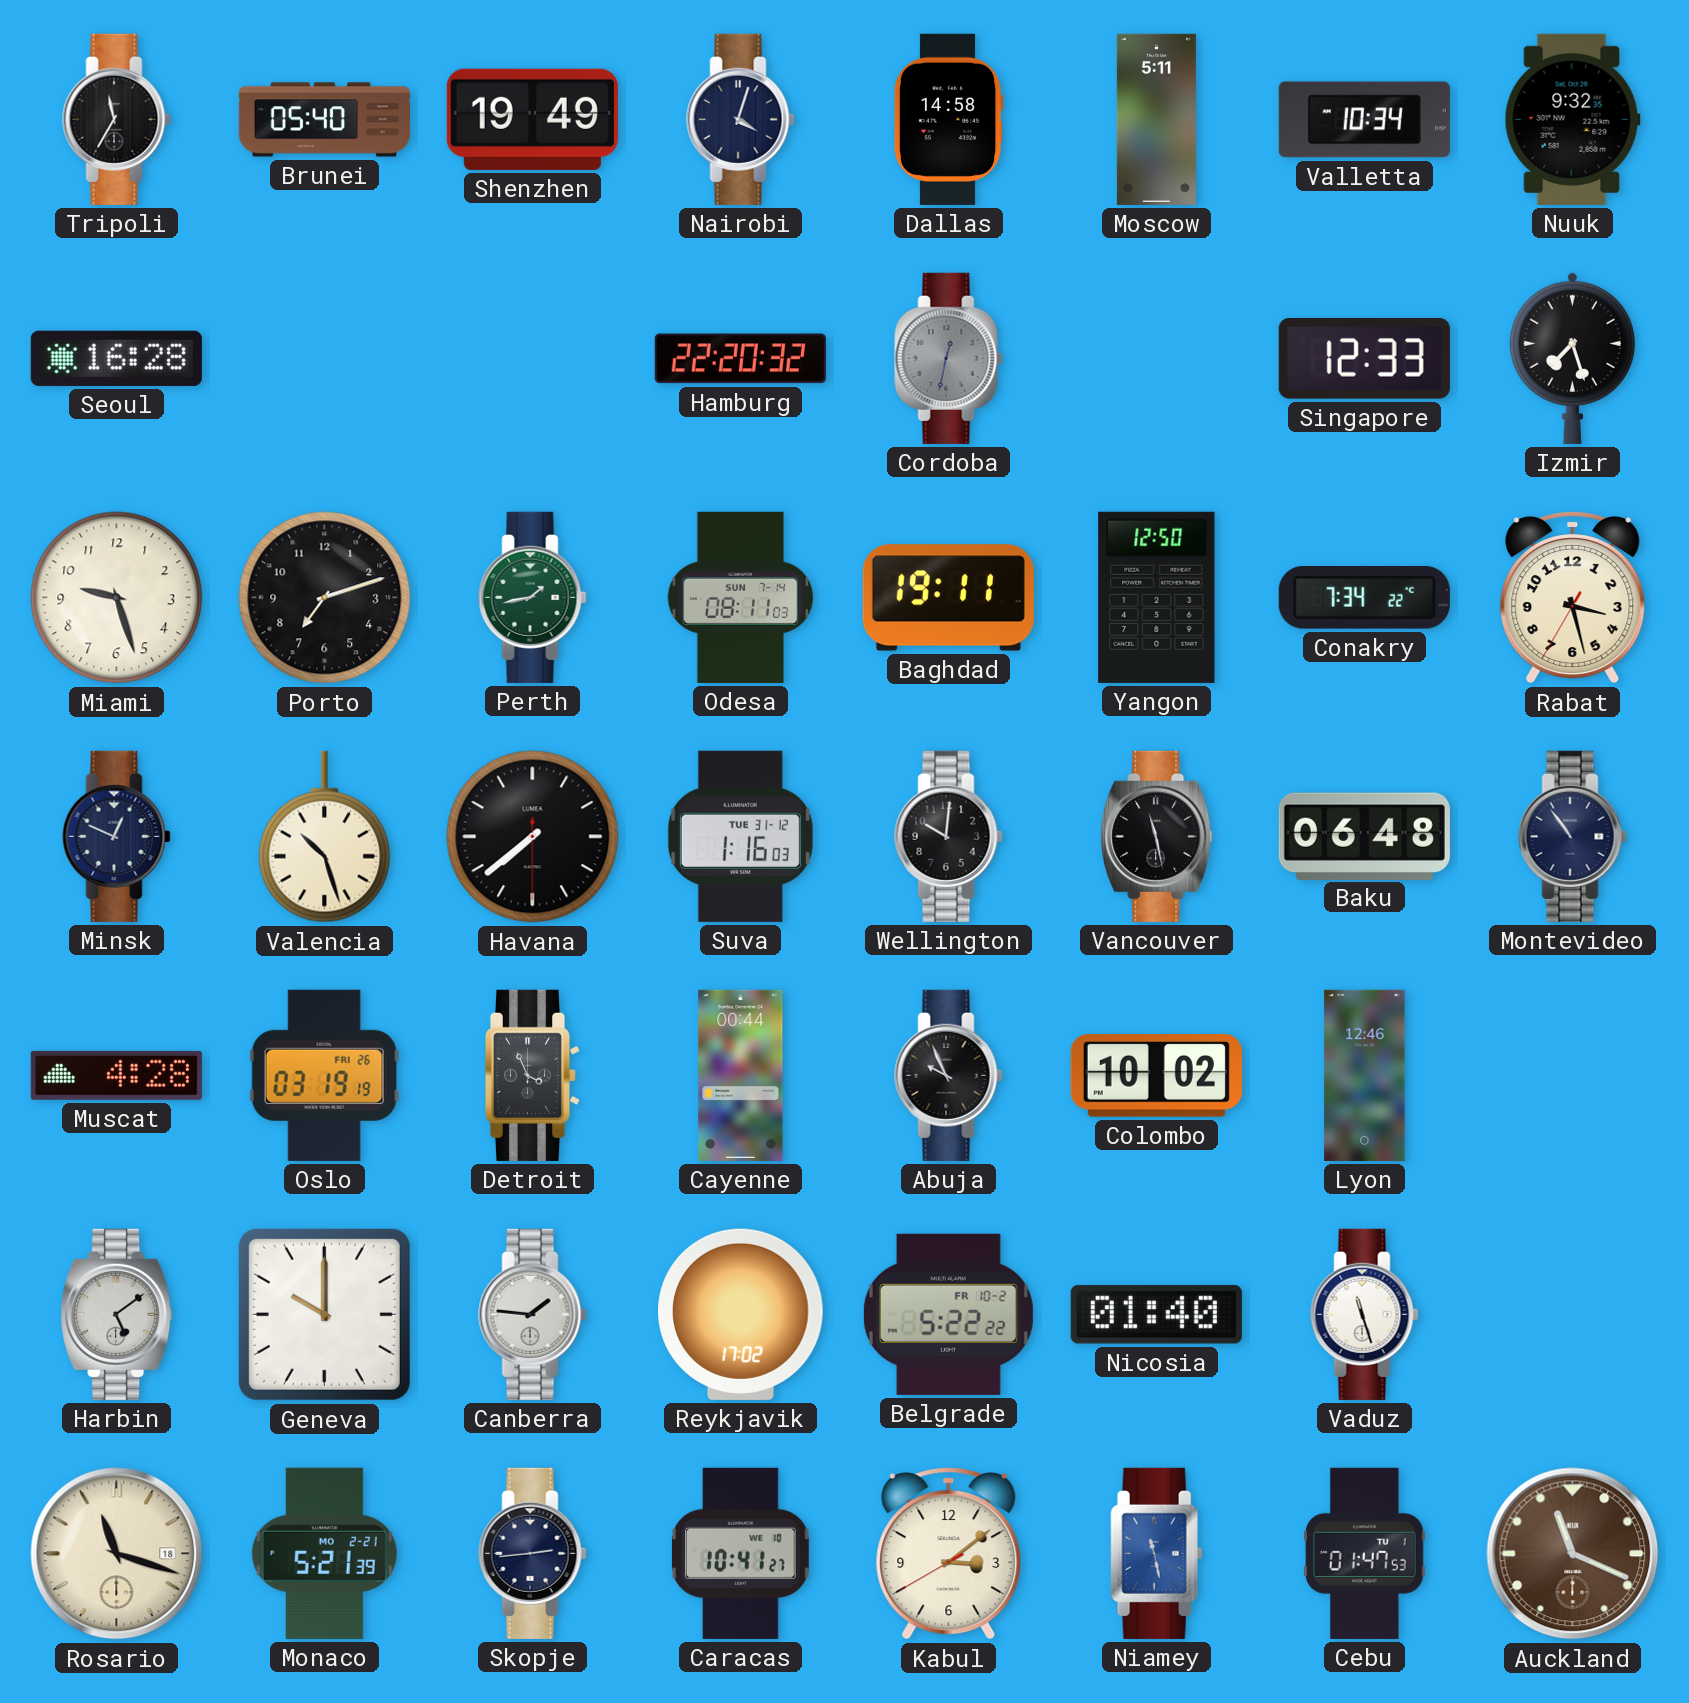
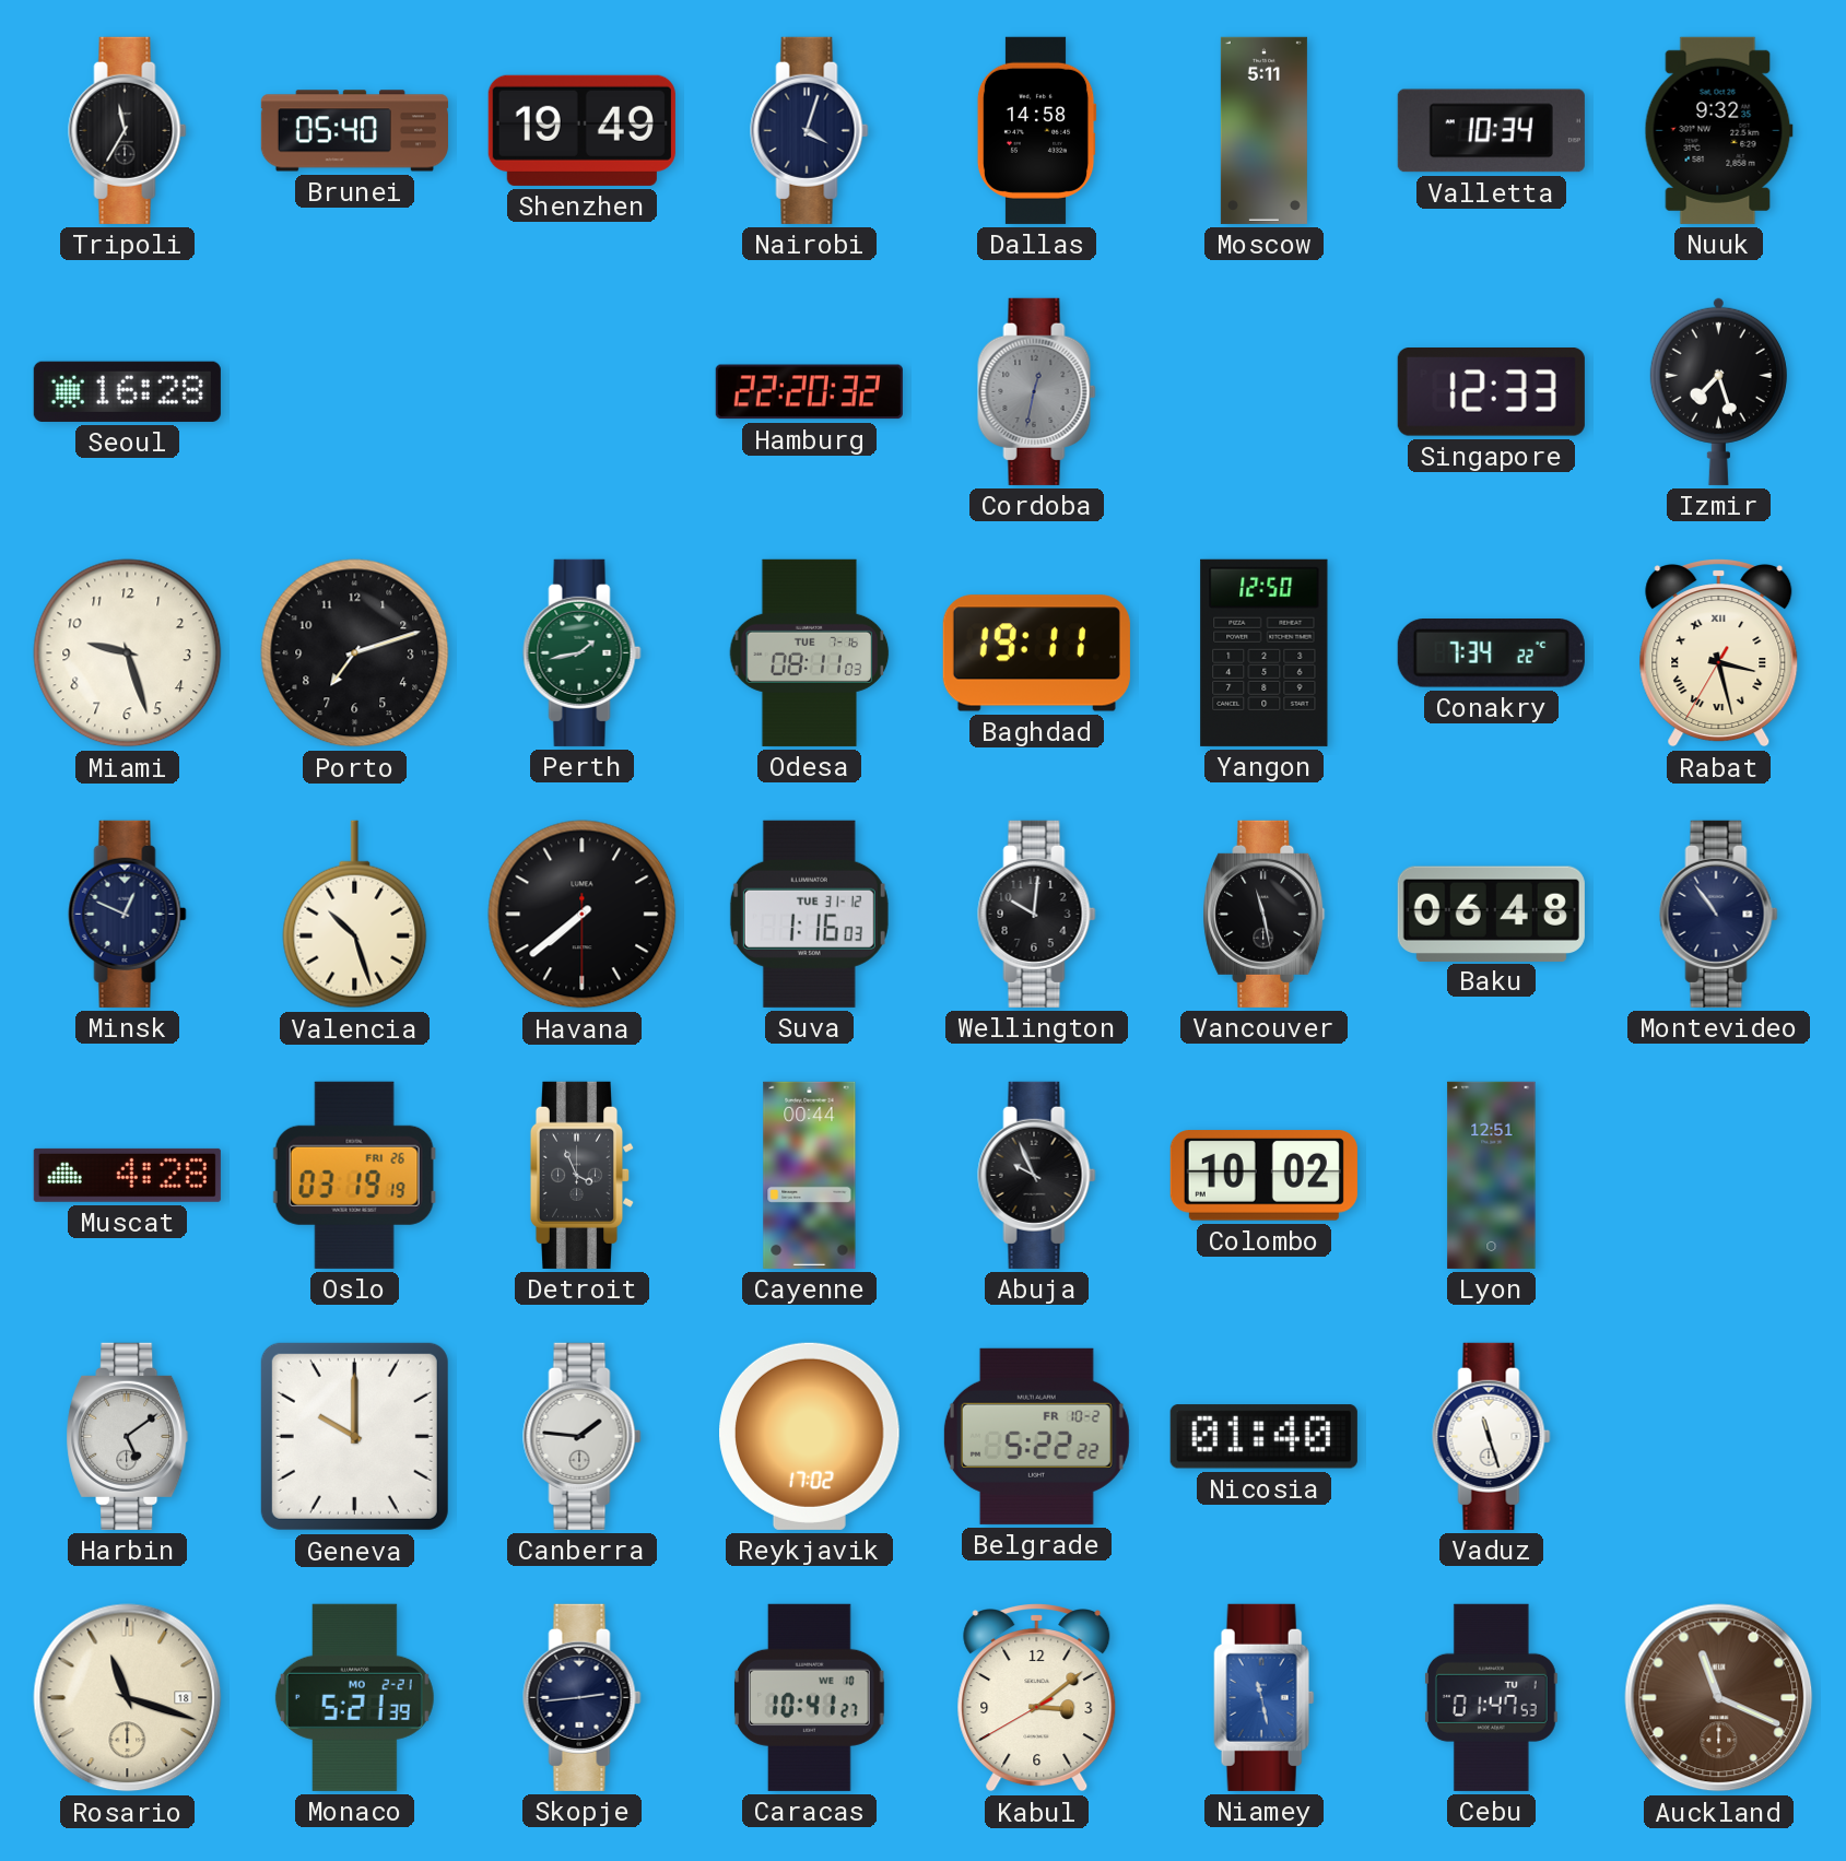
Odesa date: SUN 7-14 -> TUE 7-16
Rabat numerals: Arabic -> Roman
Lyon: 12:46 -> 12:51
